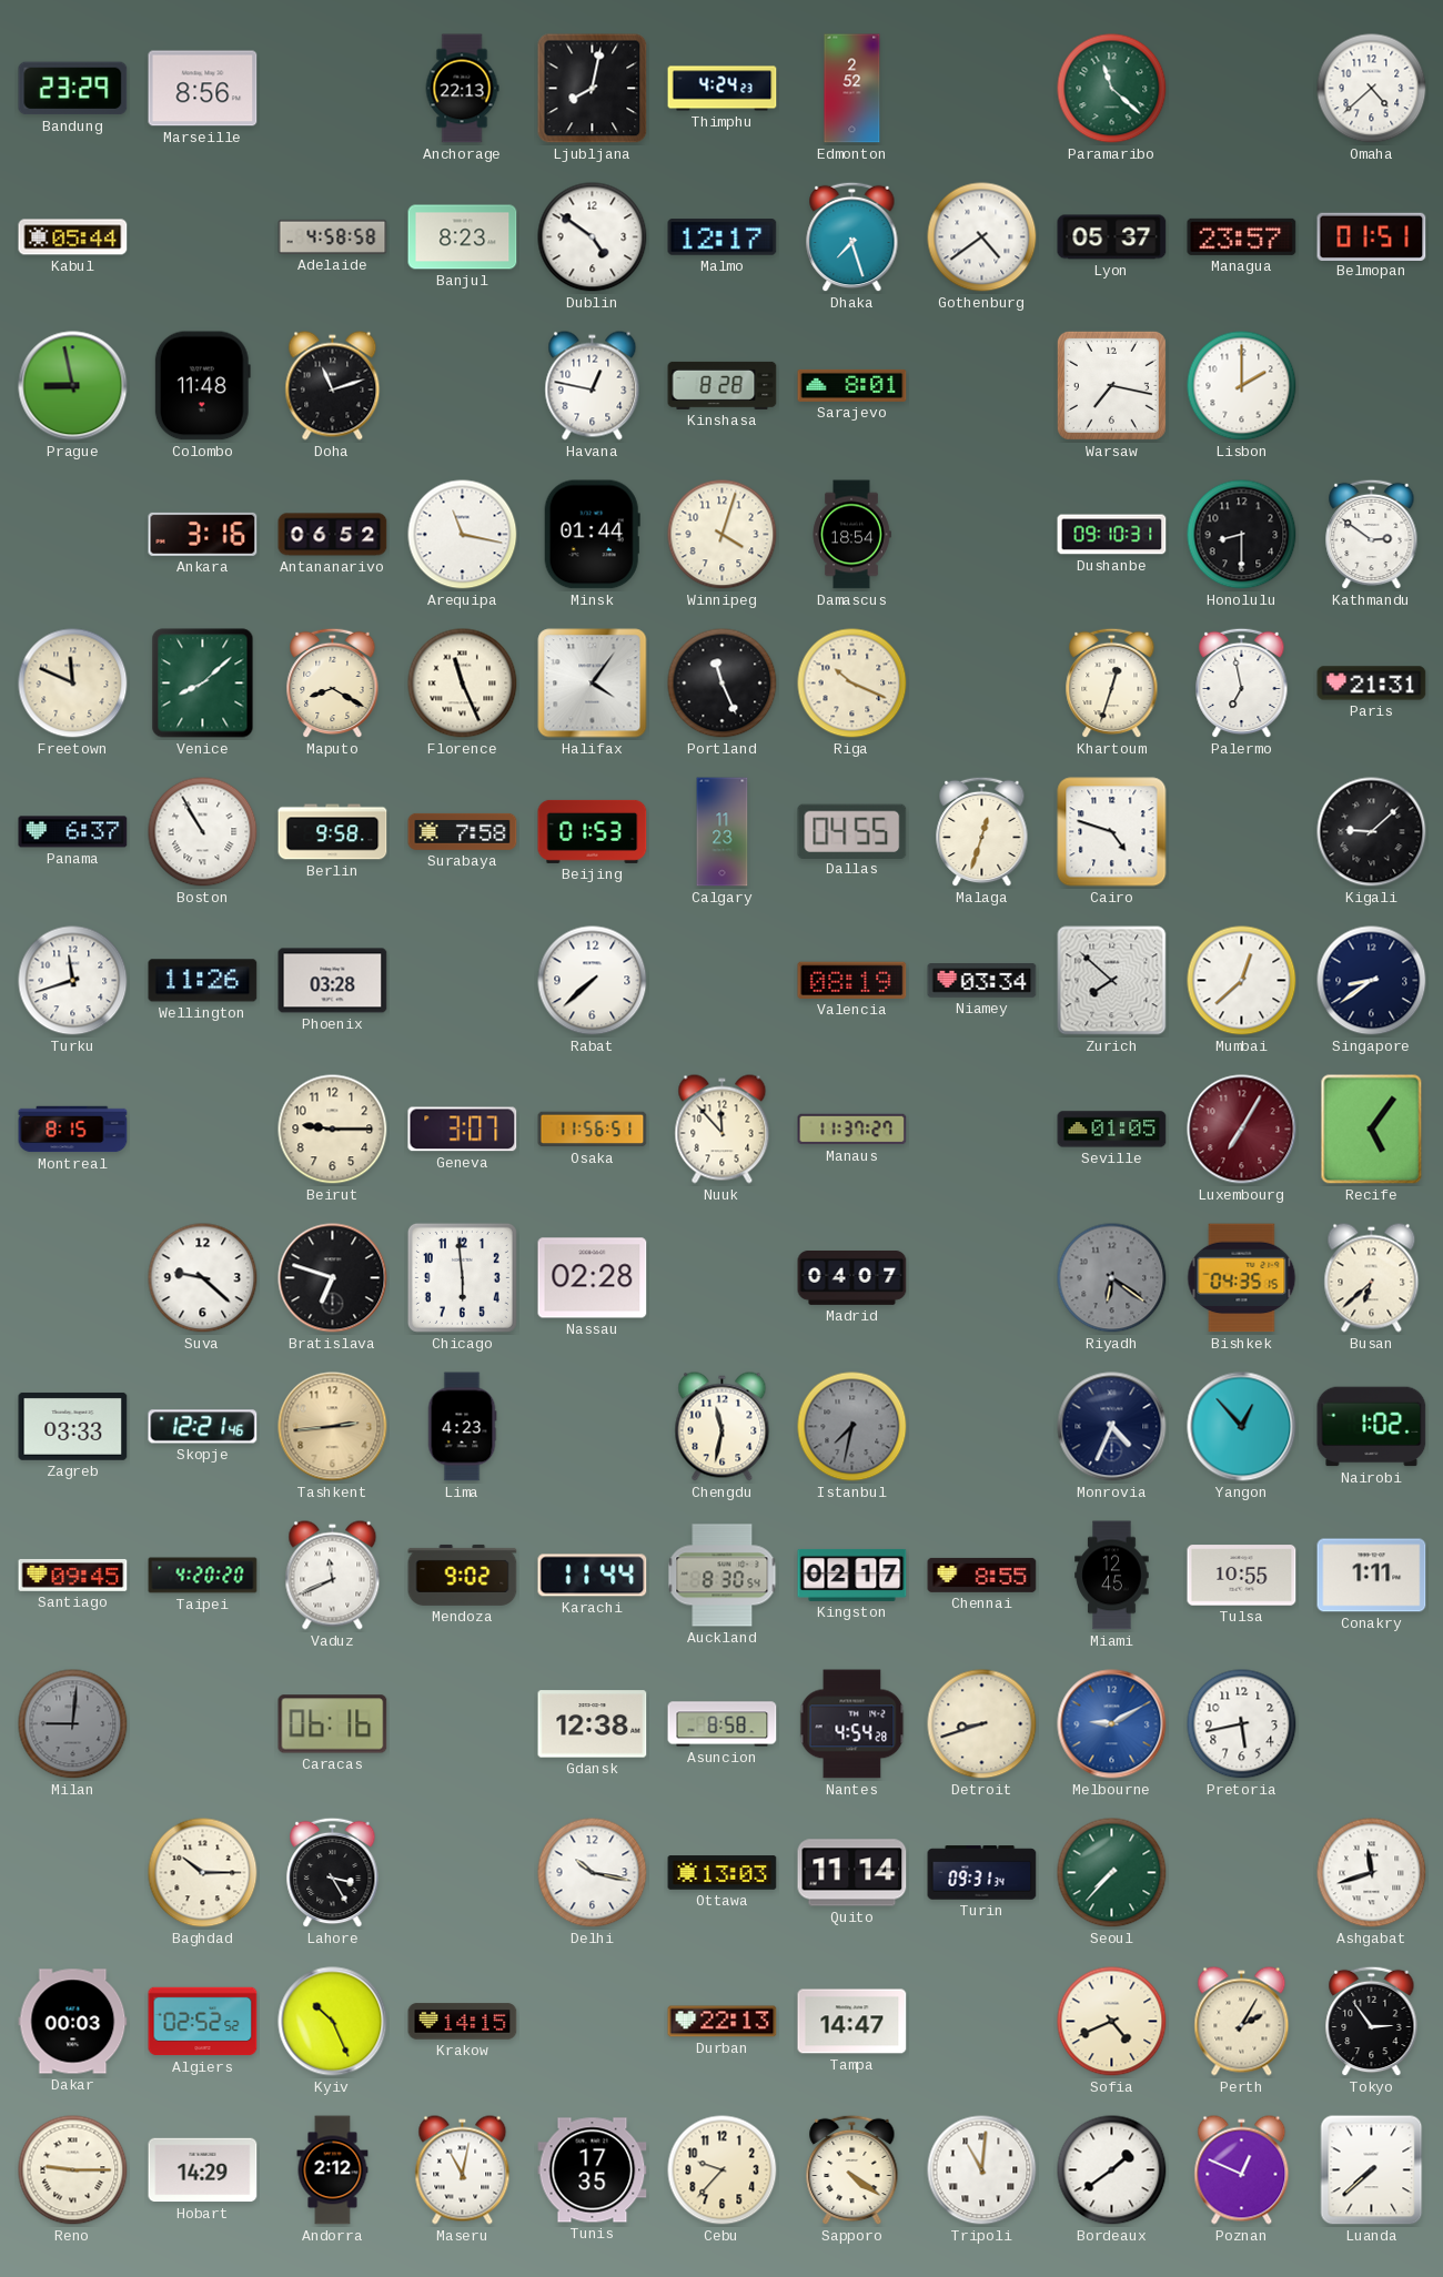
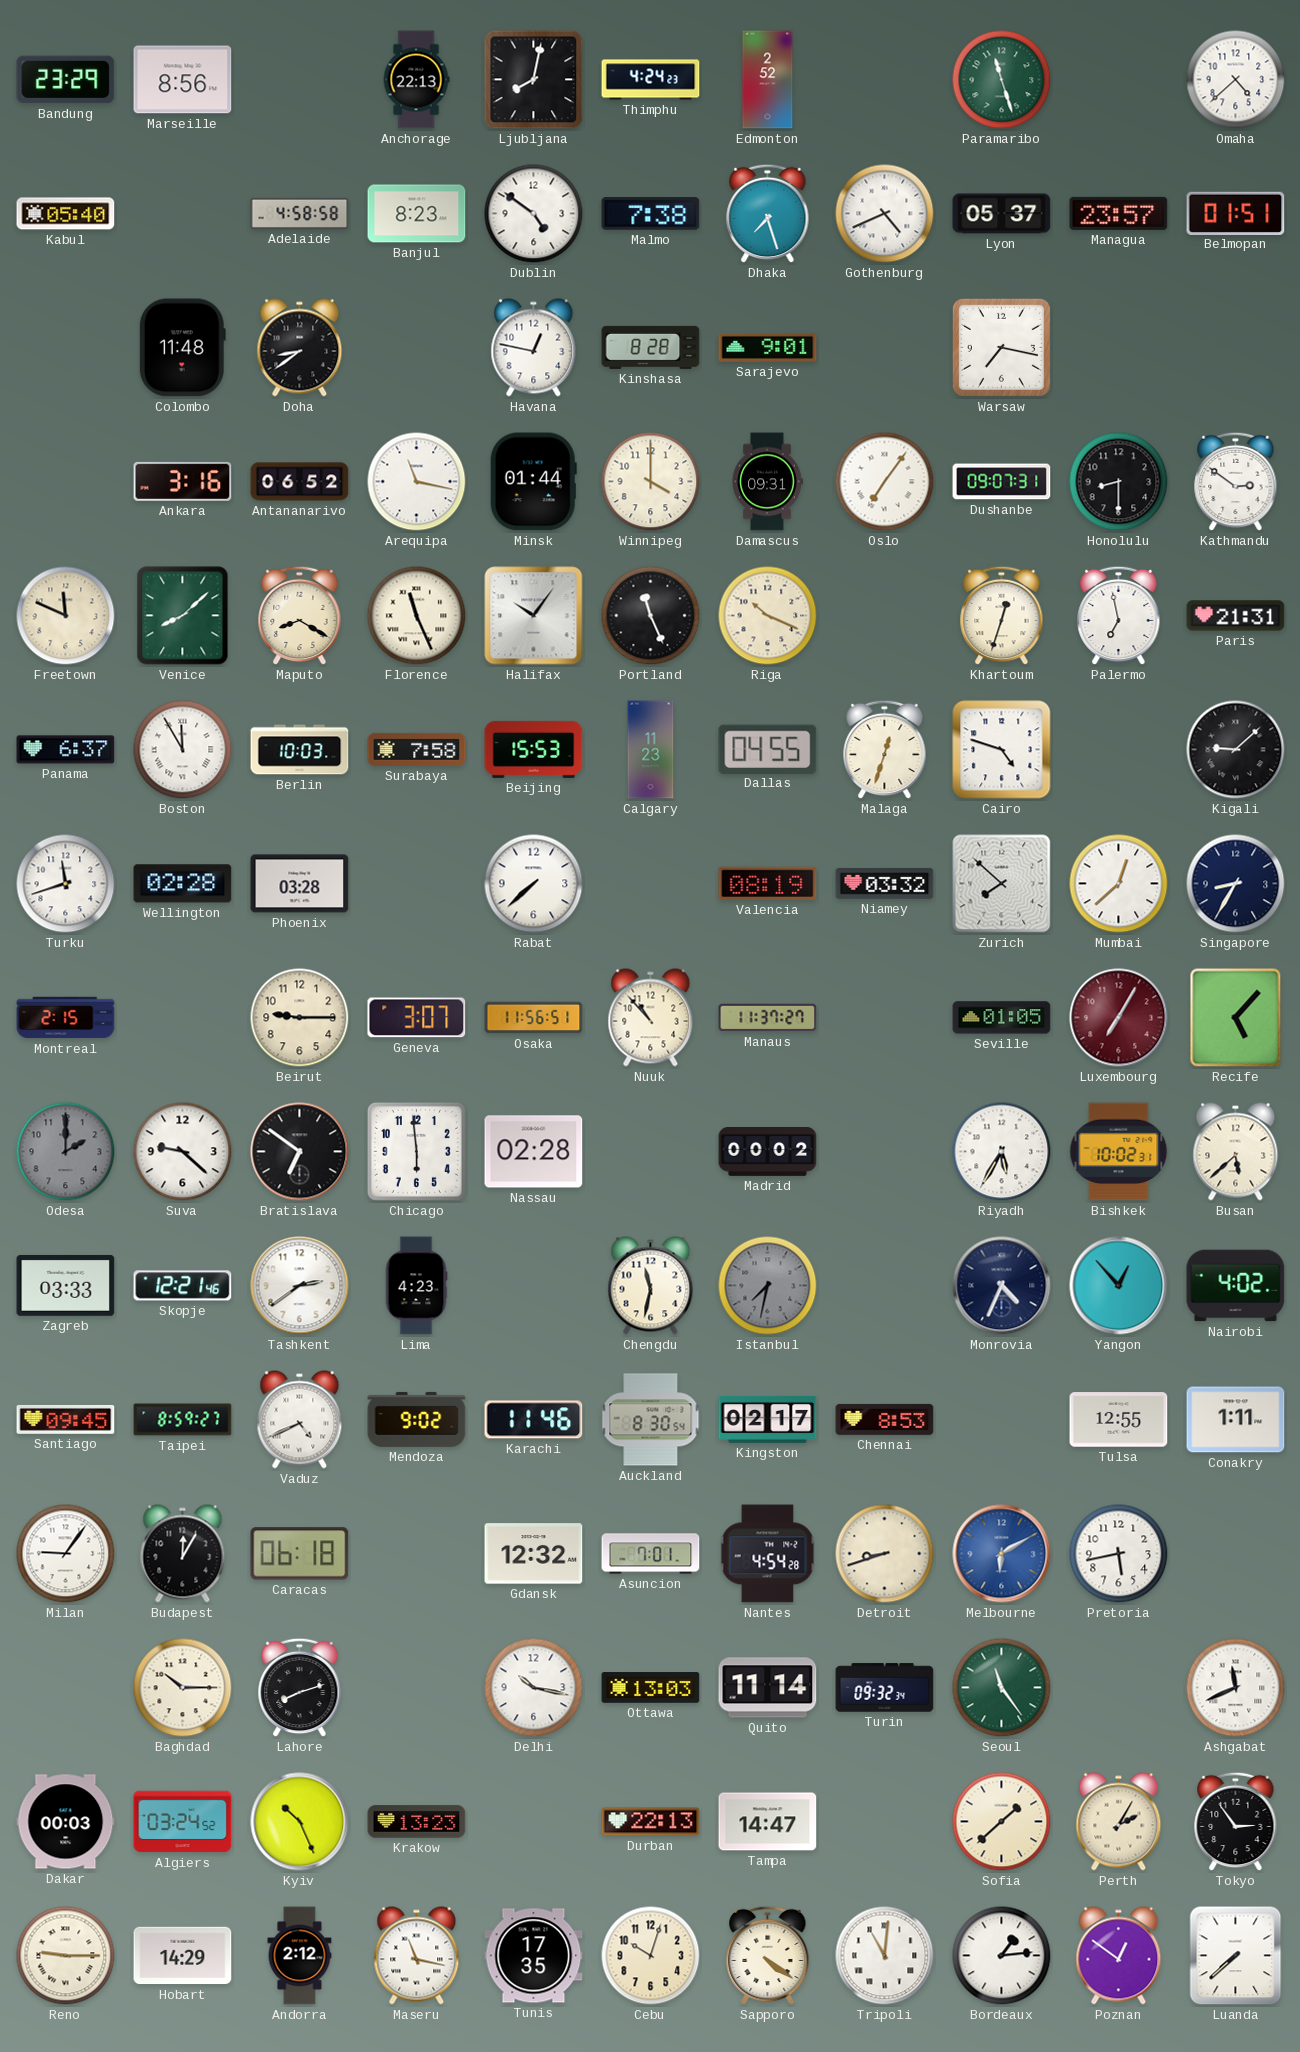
Paramaribo: 11:22 -> 11:27
Kabul: 05:44 -> 05:40
Malmo: 12:17 -> 7:38
Gothenburg: 4:39 -> 4:41
Prague: 8:58 -> none
Doha: 11:12 -> 8:39
Sarajevo: 8:01 -> 9:01
Lisbon: 2:00 -> none
Winnipeg: 4:03 -> 4:00
Damascus: 18:54 -> 09:31
Oslo: none -> 7:06
Dushanbe: 09:10 -> 09:07
Halifax: 4:06 -> 10:06
Boston: 10:55 -> 11:55
Berlin: 9:58 -> 10:03
Beijing: 01:53 -> 15:53
Wellington: 11:26 -> 02:28
Niamey: 03:34 -> 03:32
Singapore: 8:39 -> 8:35
Montreal: 8:15 -> 2:15
Nuuk: 11:53 -> 10:53
Recife: 5:06 -> 5:07
Odesa: none -> 2:00
Bratislava: 6:48 -> 6:51
Madrid: 04:07 -> 00:02
Riyadh: 6:21 -> 5:35
Riyadh dial: grey -> white
Bishkek: 04:35 -> 10:02
Busan: 6:38 -> 5:38
Tashkent: 2:44 -> 2:39
Tashkent dial: champagne -> white
Nairobi: 1:02 -> 4:02
Taipei: 4:20 -> 8:59
Vaduz: 11:41 -> 4:41
Karachi: 11:44 -> 11:46
Chennai: 8:55 -> 8:53
Miami: 12:45 -> none
Tulsa: 10:55 -> 12:55
Milan: 9:01 -> 9:06
Milan dial: grey -> white
Budapest: none -> 12:05
Caracas: 06:16 -> 06:18
Gdansk: 12:38 -> 12:32
Asuncion: 8:58 -> 7:01
Melbourne: 9:10 -> 6:10
Lahore: 3:25 -> 8:12
Turin: 09:31 -> 09:32
Seoul: 7:37 -> 11:24
Ashgabat: 11:42 -> 11:41
Algiers: 02:52 -> 03:24
Krakow: 14:15 -> 13:23
Sofia: 4:41 -> 1:38
Maseru: 11:02 -> 11:17
Cebu: 9:37 -> 10:03
Bordeaux: 1:39 -> 1:14
Poznan: 12:49 -> 12:51
